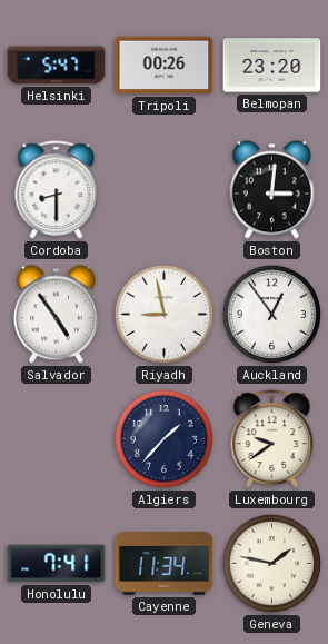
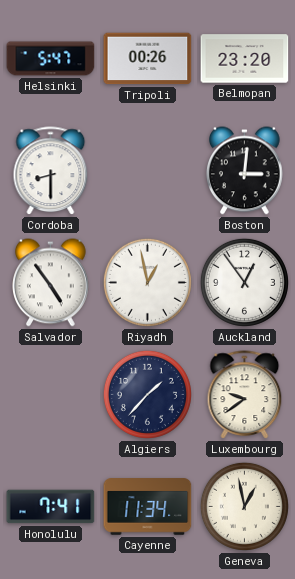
Riyadh: 8:58 -> 12:58
Geneva: 1:47 -> 12:58
